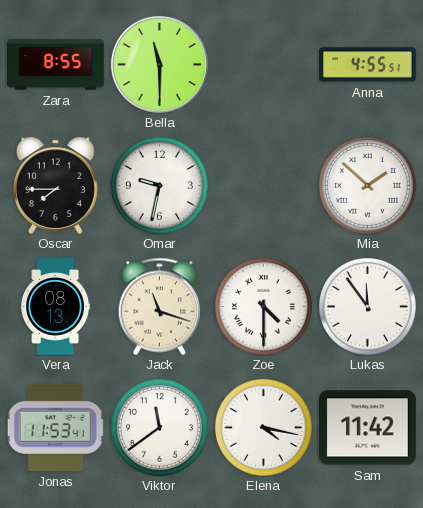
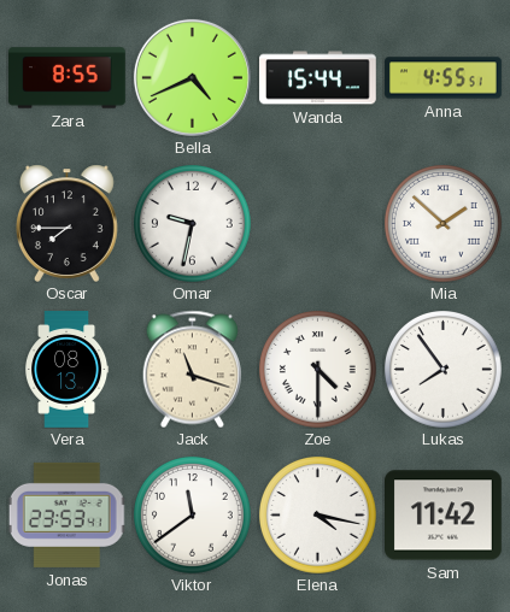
Bella: 11:30 -> 4:41
Wanda: none -> 15:44
Lukas: 11:54 -> 7:54
Jonas: 11:53 -> 23:53
